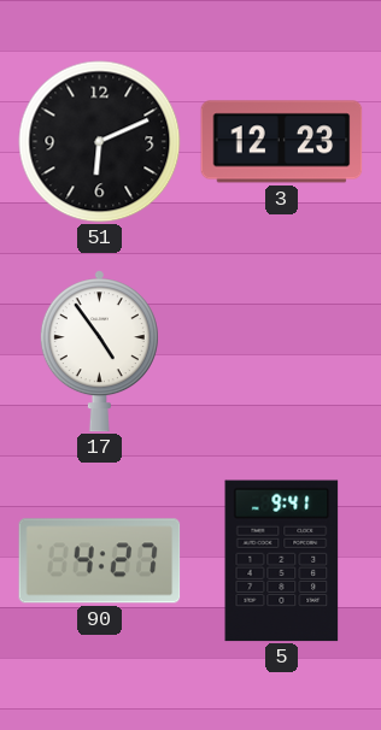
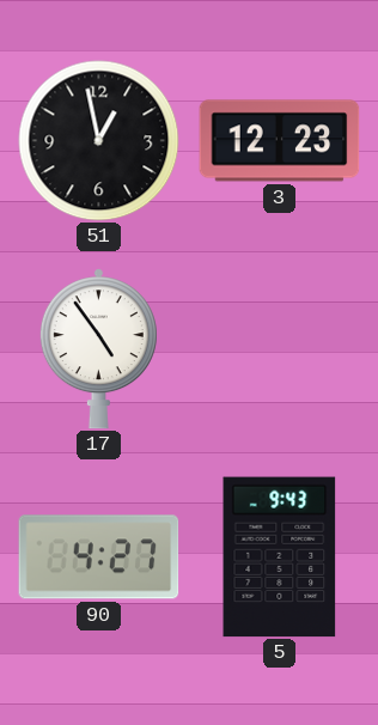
51: 6:11 -> 12:58
5: 9:41 -> 9:43
